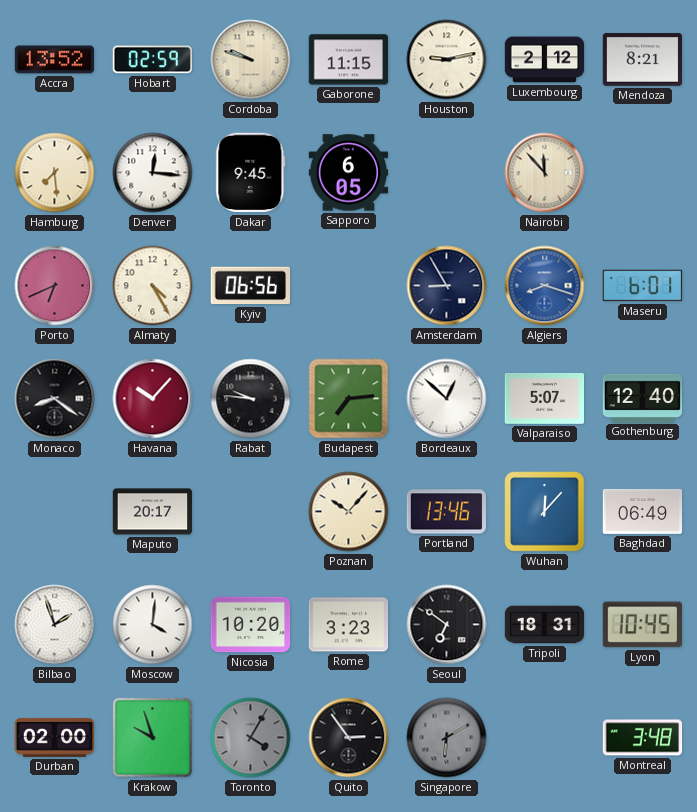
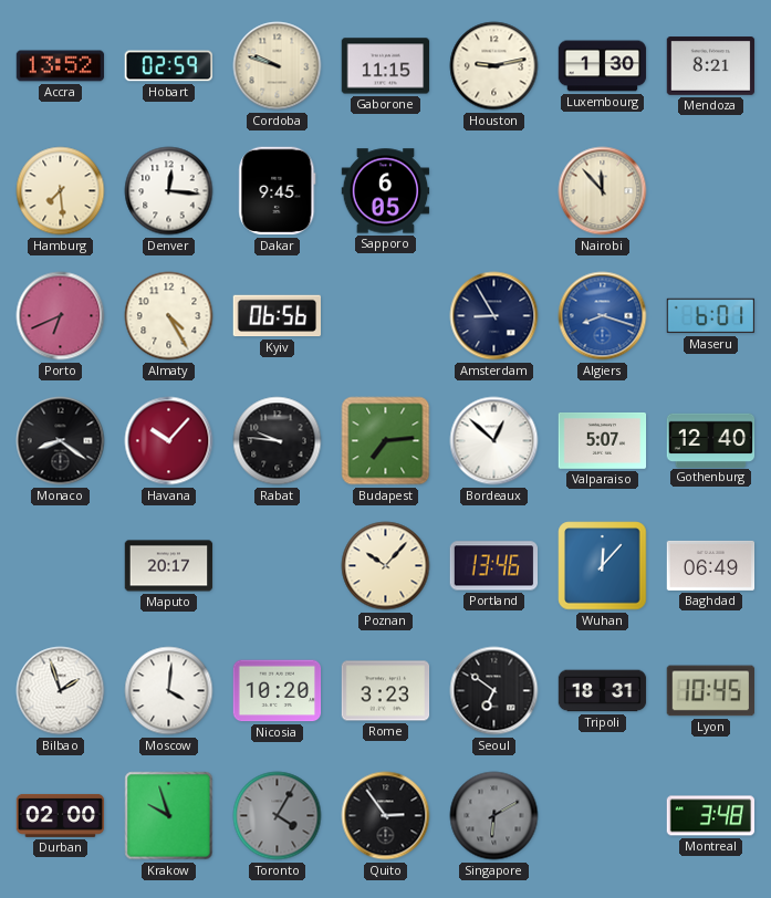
Luxembourg: 2:12 -> 1:30
